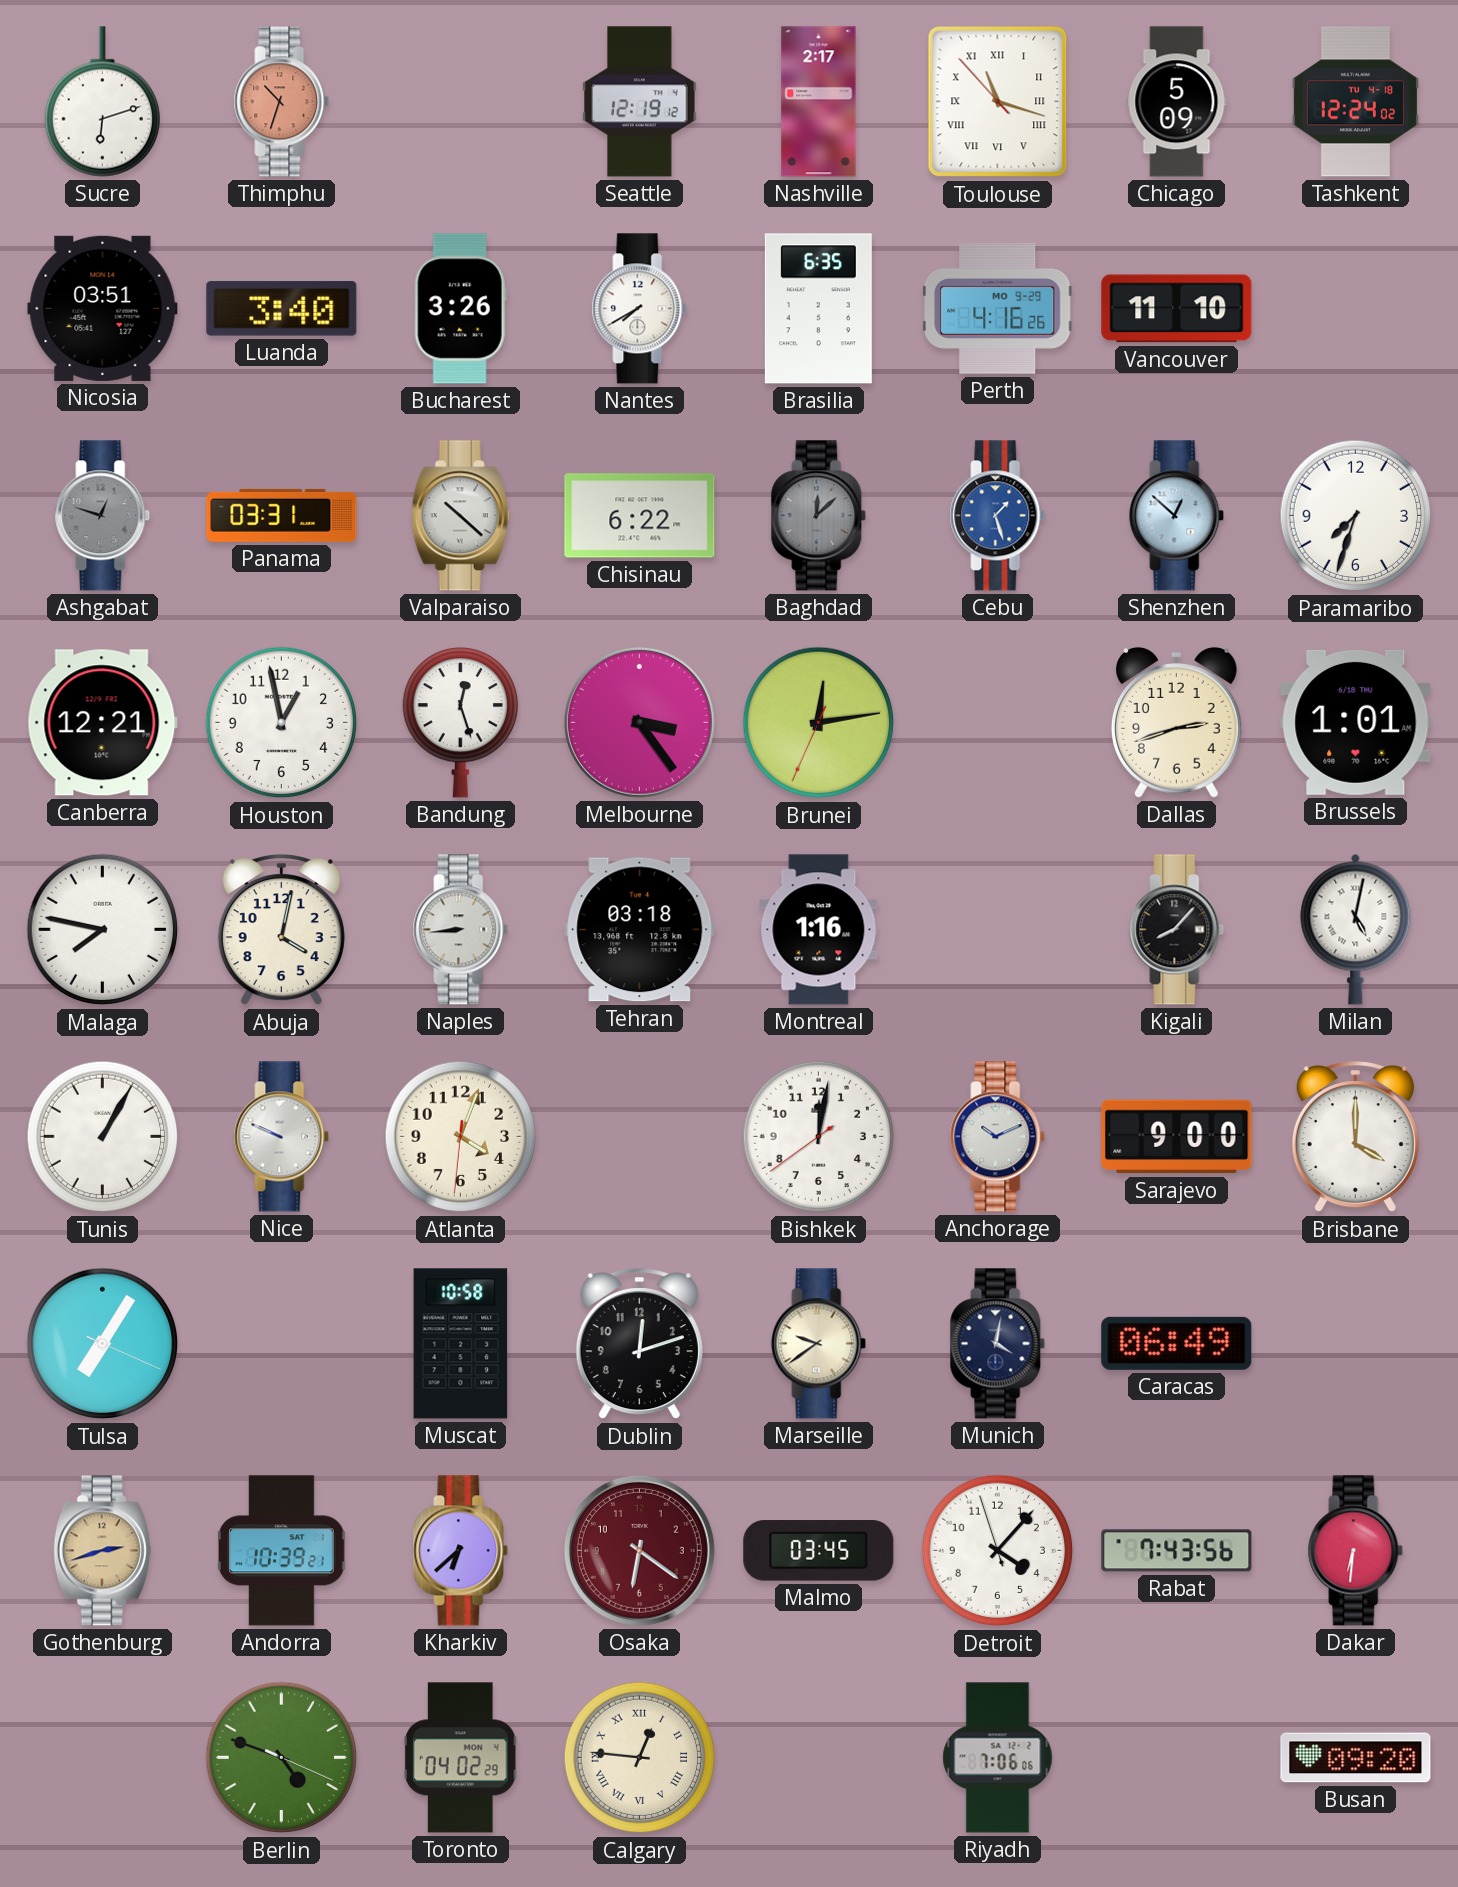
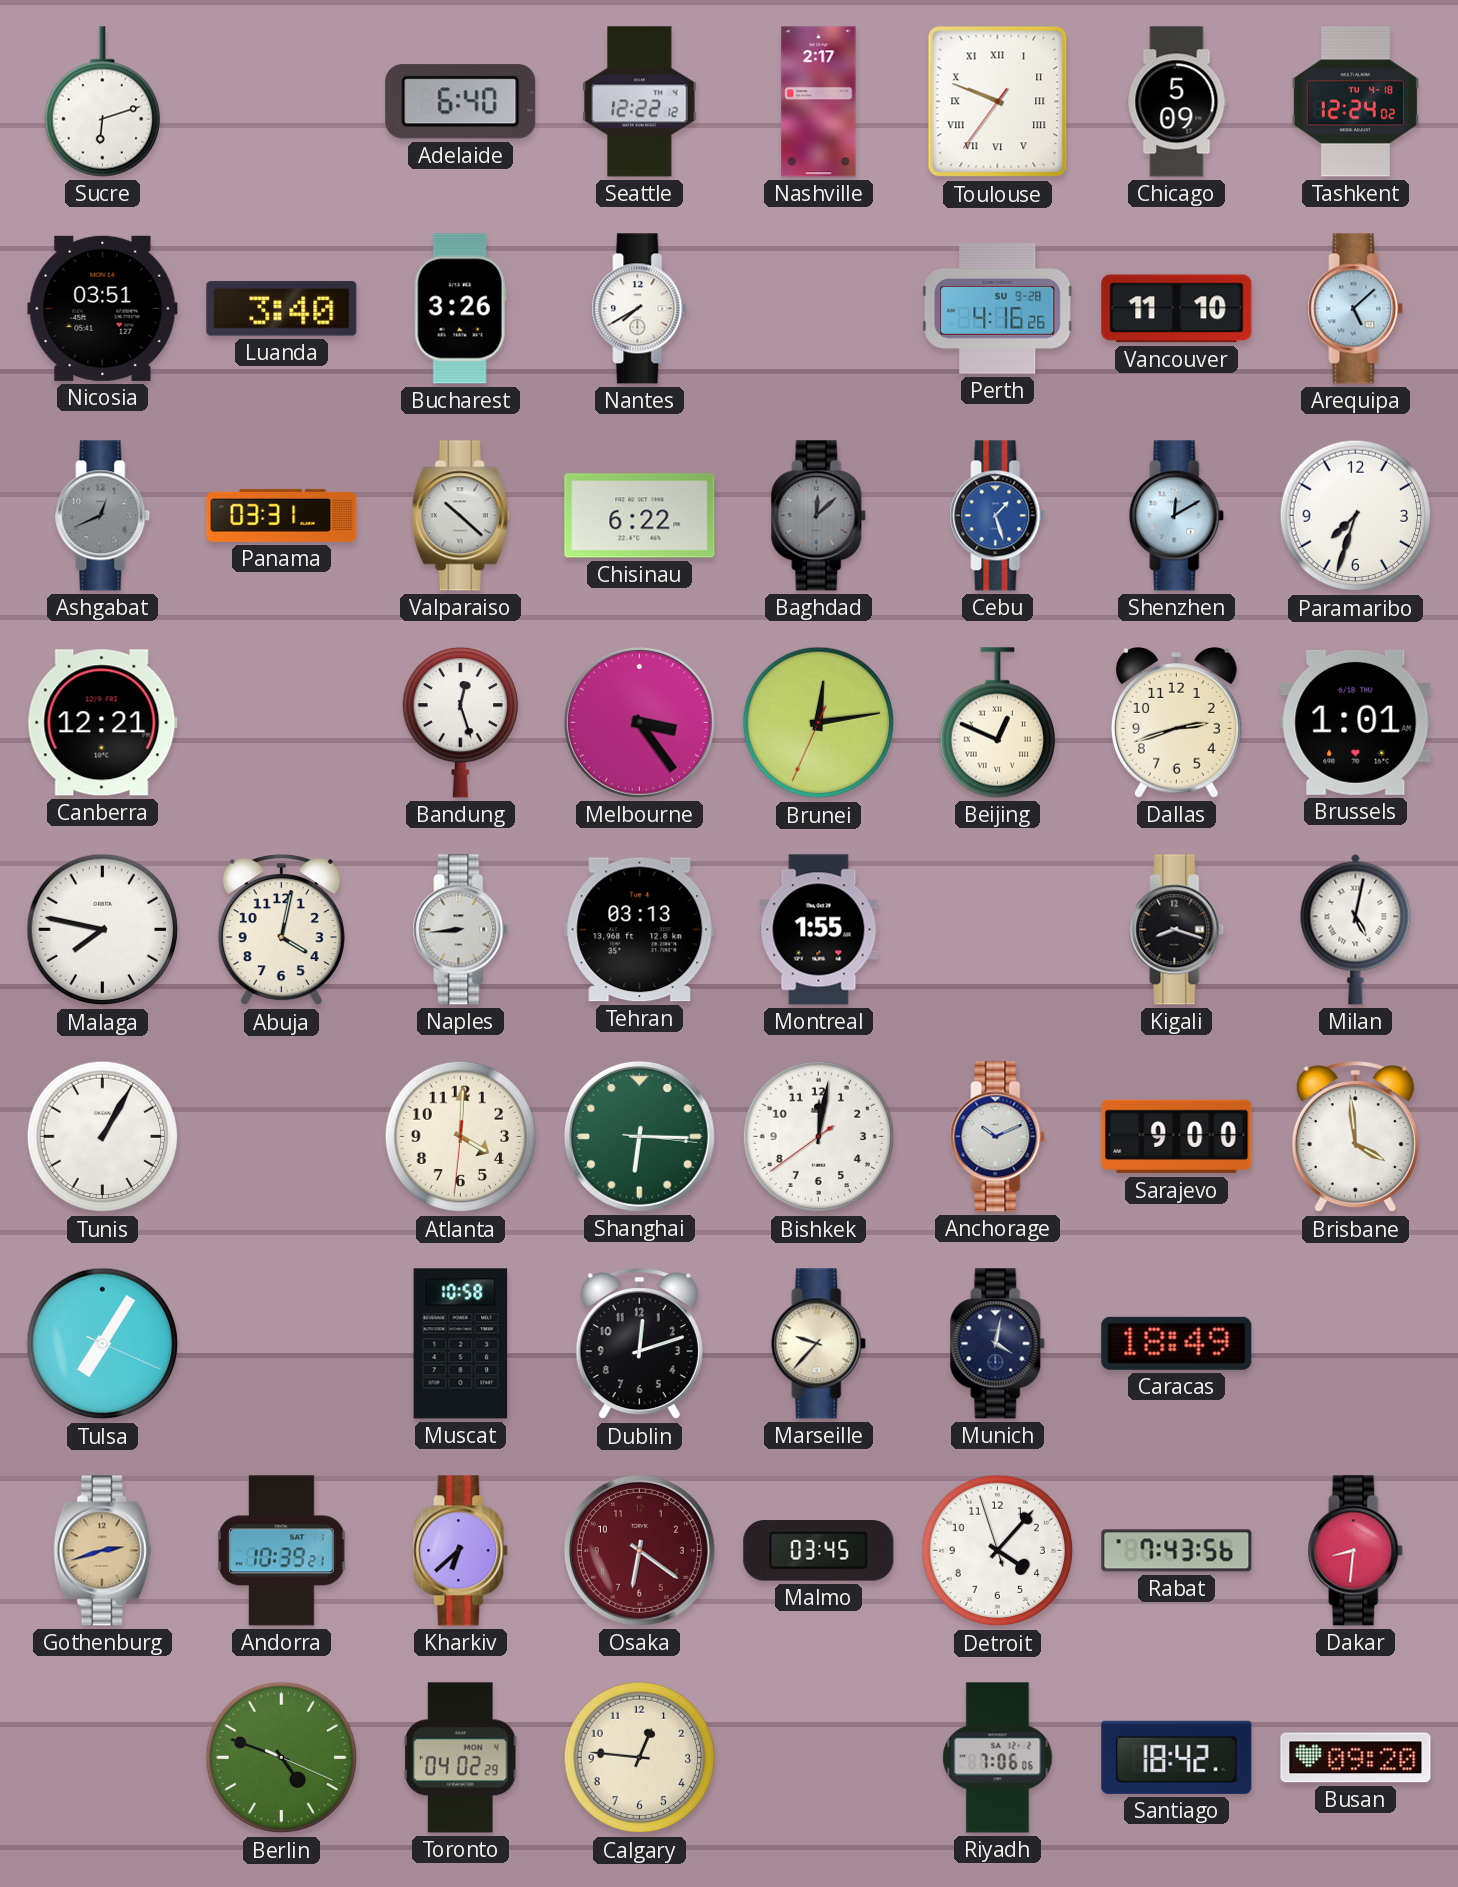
Thimphu: 10:33 -> none
Adelaide: none -> 6:40
Seattle: 12:19 -> 12:22
Toulouse: 11:17 -> 9:48
Brasilia: 6:35 -> none
Perth date: MO 9-29 -> SU 9-28
Arequipa: none -> 5:08
Ashgabat: 12:48 -> 12:41
Shenzhen: 12:52 -> 12:10
Houston: 12:58 -> none
Beijing: none -> 12:49
Tehran: 03:18 -> 03:13
Montreal: 1:16 -> 1:55
Kigali: 8:07 -> 8:18
Nice: 9:49 -> none
Atlanta: 4:03 -> 4:00
Shanghai: none -> 6:15
Brisbane: 4:00 -> 3:59
Marseille: 9:39 -> 9:37
Caracas: 06:49 -> 18:49
Dakar: 6:31 -> 8:31
Calgary numerals: Roman -> Arabic
Santiago: none -> 18:42
